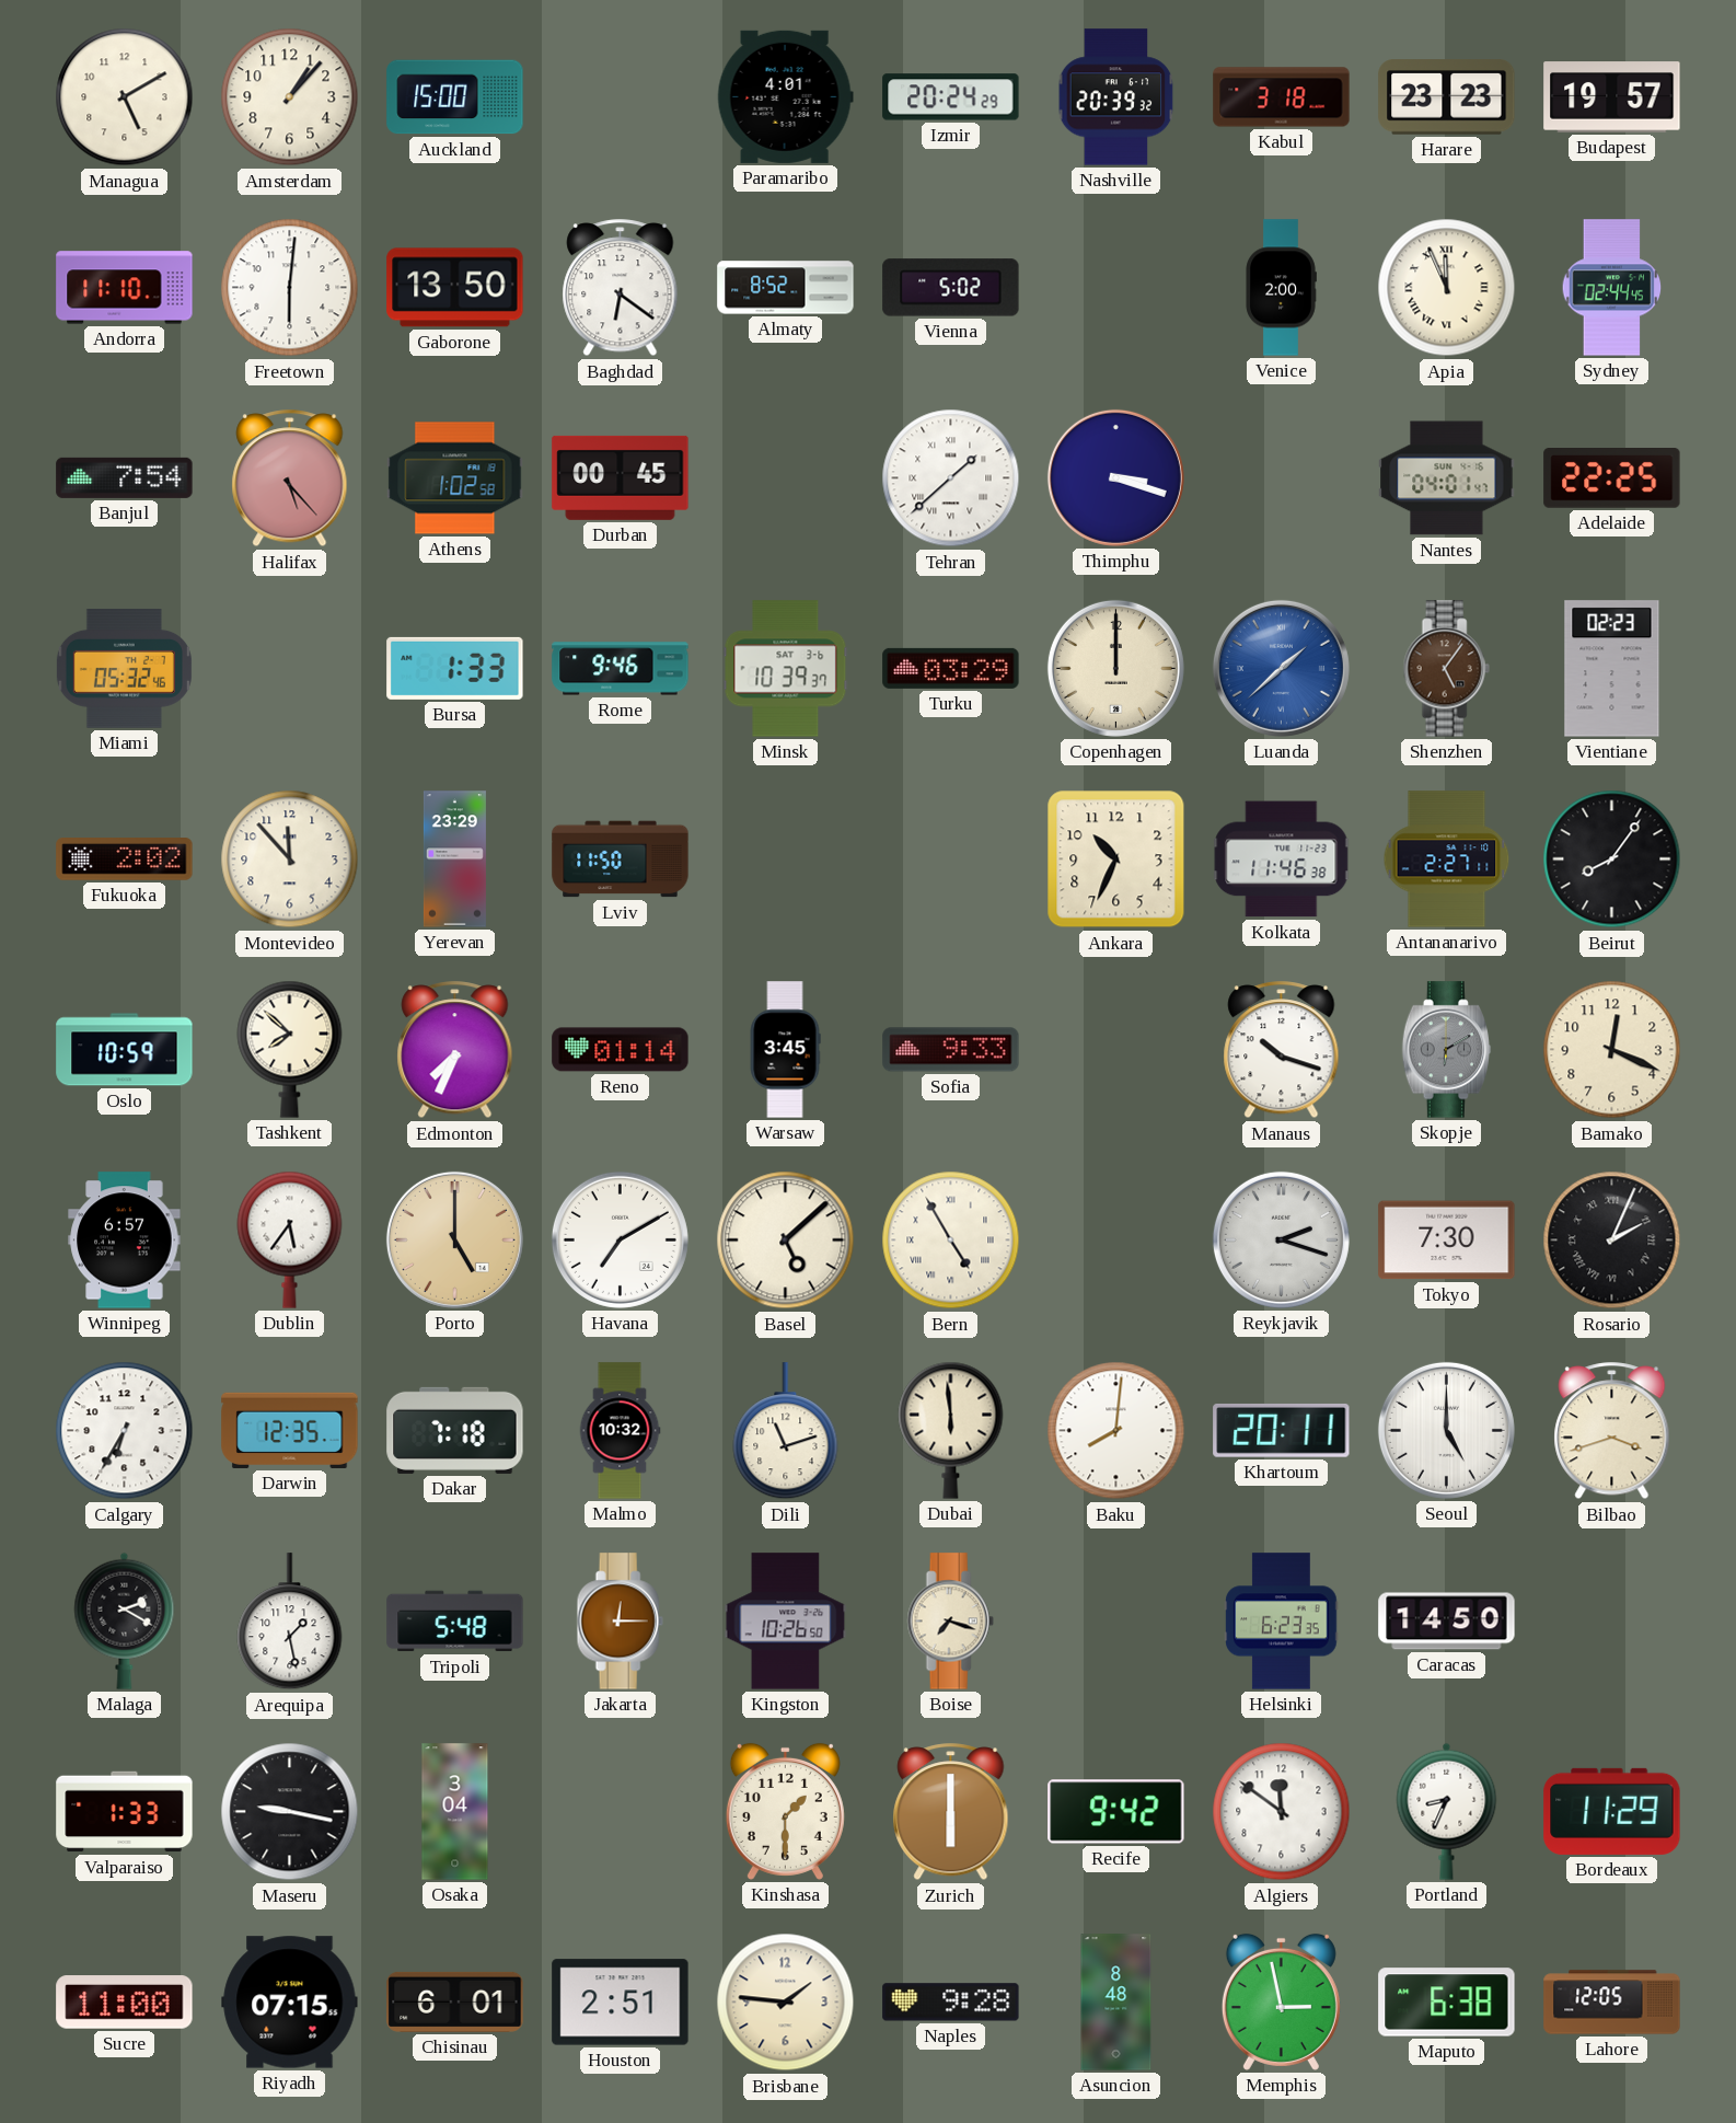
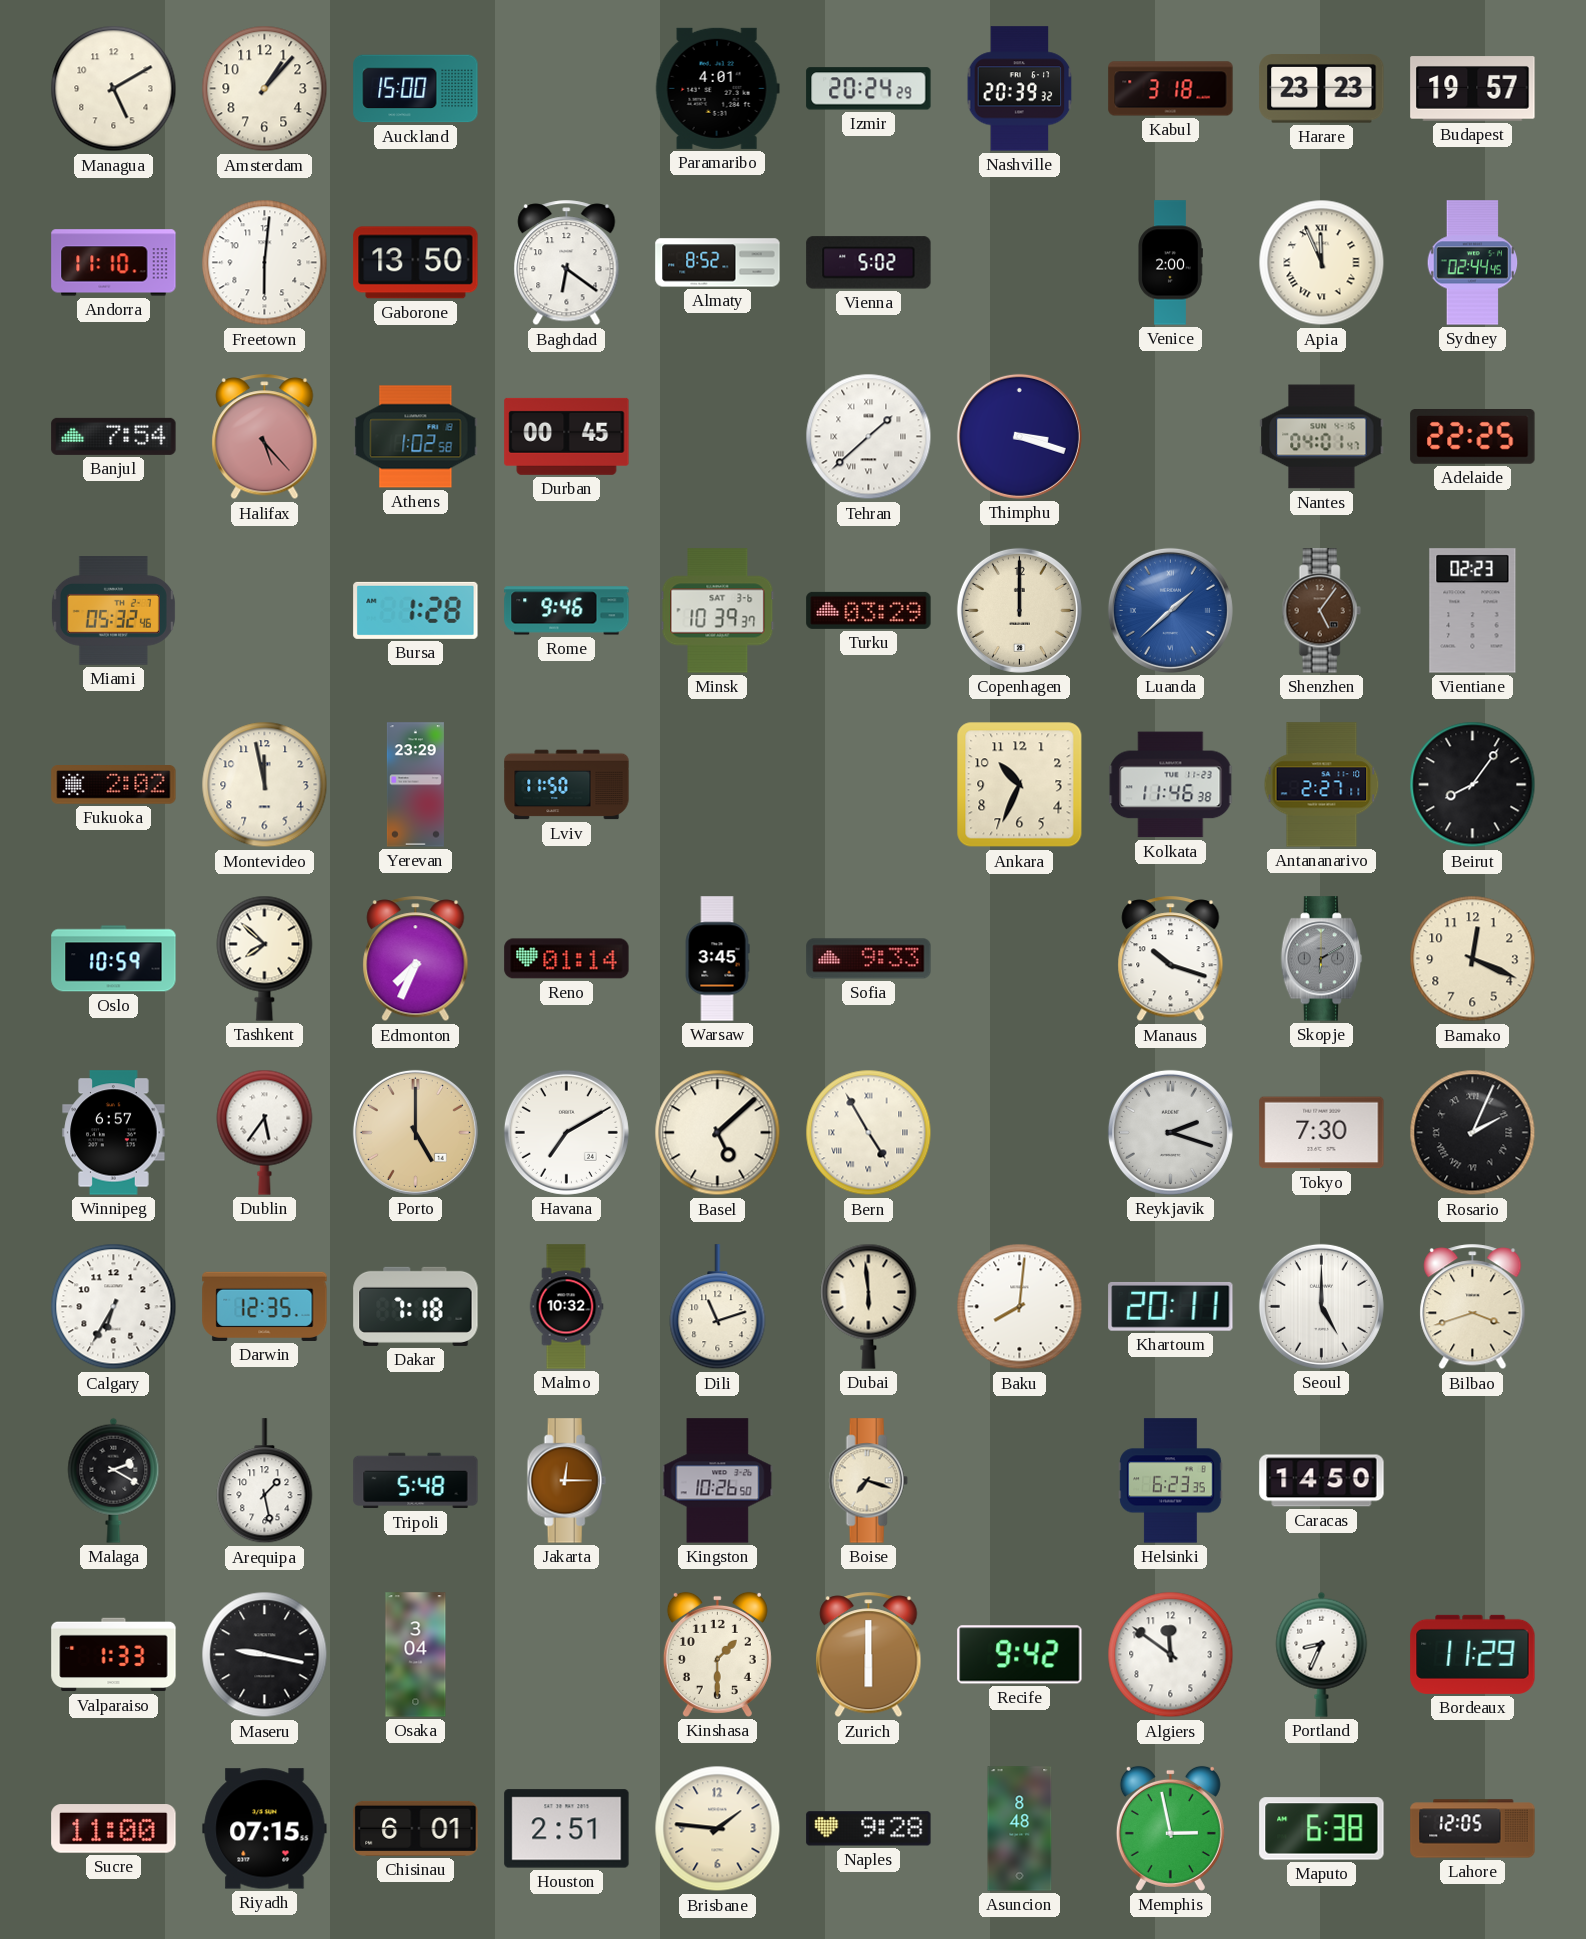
Bursa: 1:33 -> 1:28
Montevideo: 11:53 -> 11:58
